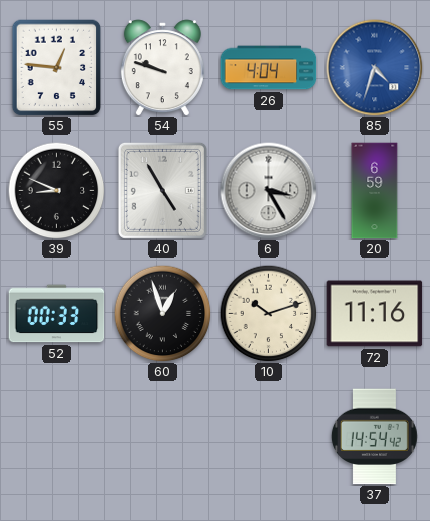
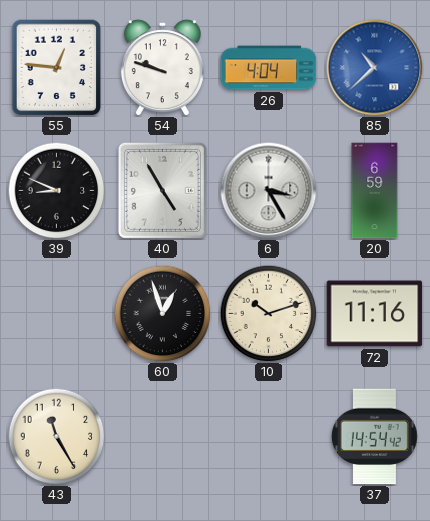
85: 4:33 -> 10:38
52: 00:33 -> none
43: none -> 11:25
